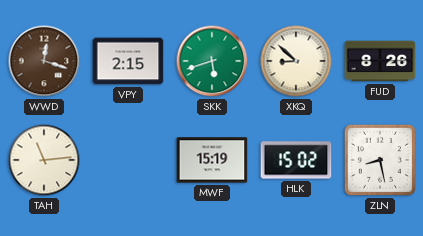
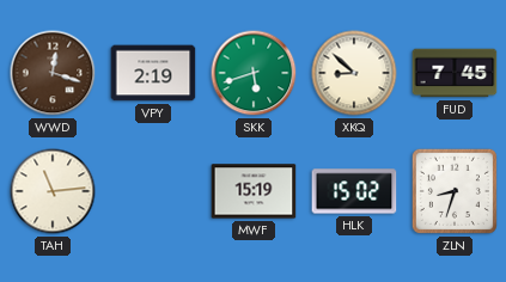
VPY: 2:15 -> 2:19
FUD: 8:26 -> 7:45
ZLN: 8:28 -> 8:33
